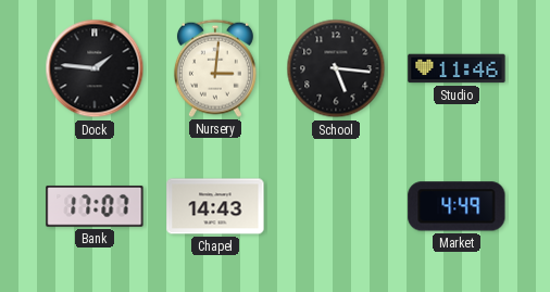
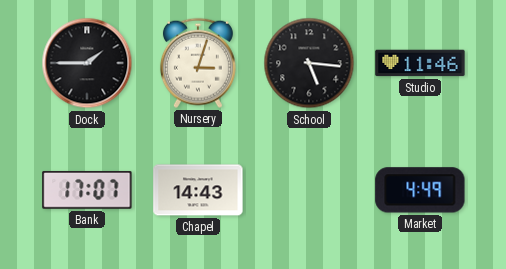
Dock: 1:46 -> 1:45
Nursery: 3:01 -> 3:03
